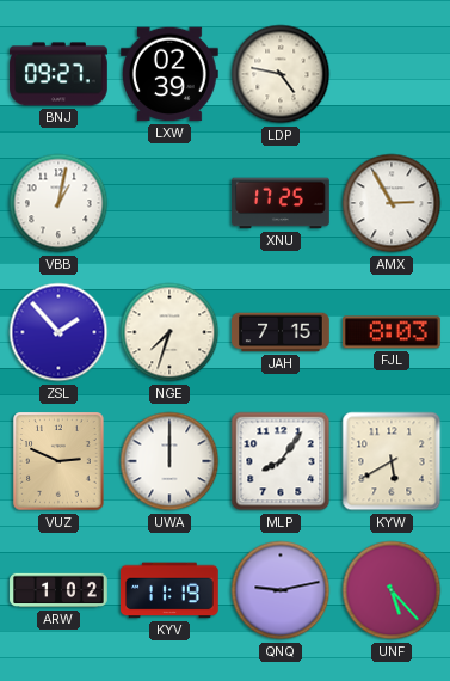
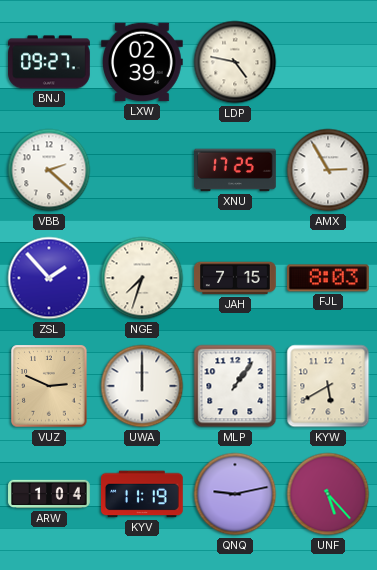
VBB: 1:02 -> 2:22
MLP: 8:06 -> 1:06
ARW: 1:02 -> 1:04
